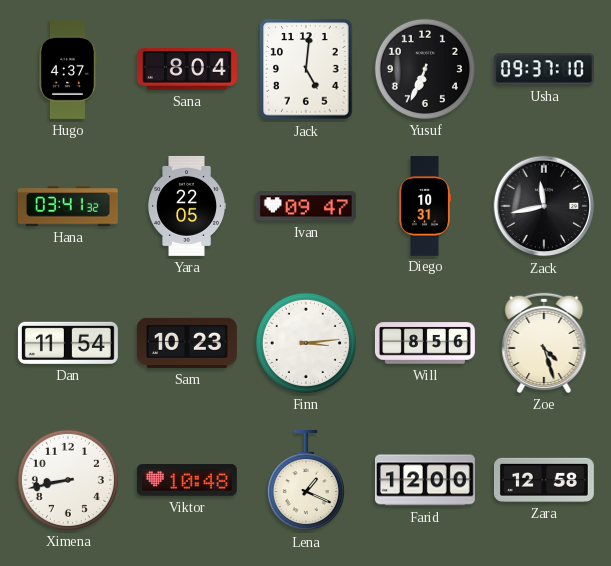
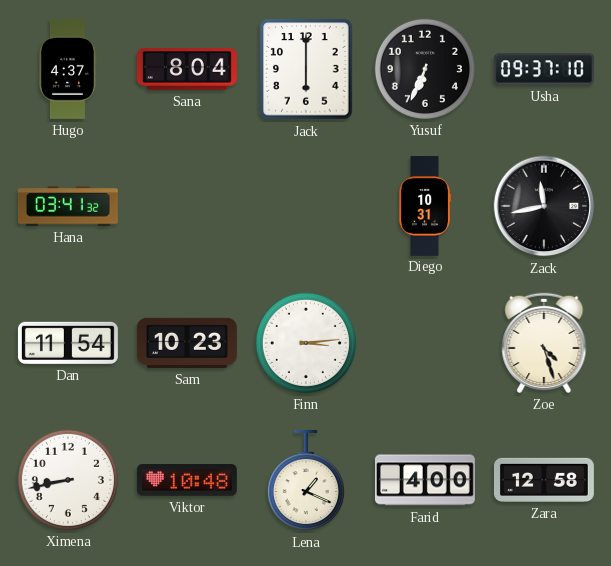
Jack: 5:01 -> 6:00
Yara: 22:05 -> none
Ivan: 09:47 -> none
Will: 8:56 -> none
Farid: 12:00 -> 4:00
